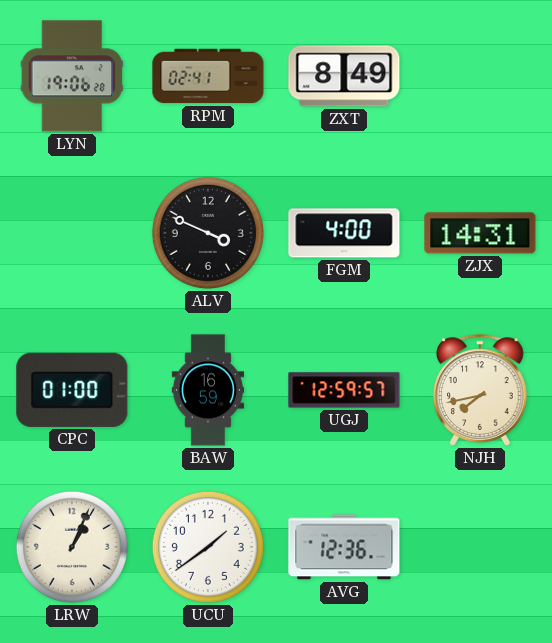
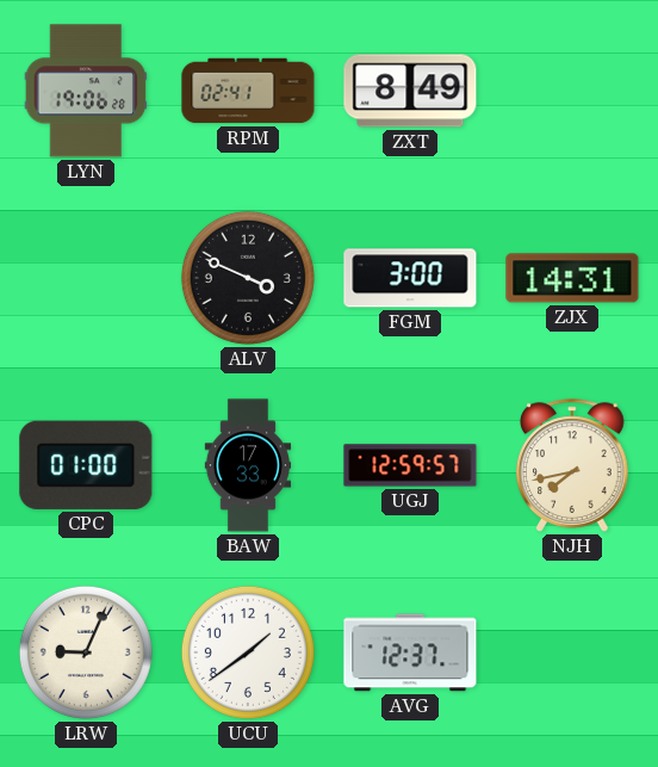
FGM: 4:00 -> 3:00
BAW: 16:59 -> 17:33
LRW: 1:04 -> 9:04
AVG: 12:36 -> 12:37
